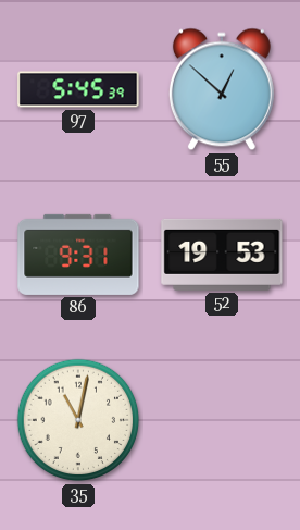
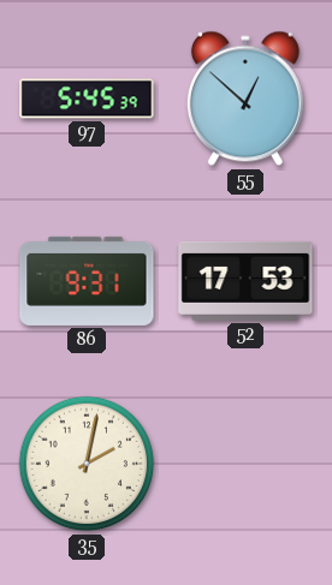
52: 19:53 -> 17:53
35: 11:02 -> 2:02
